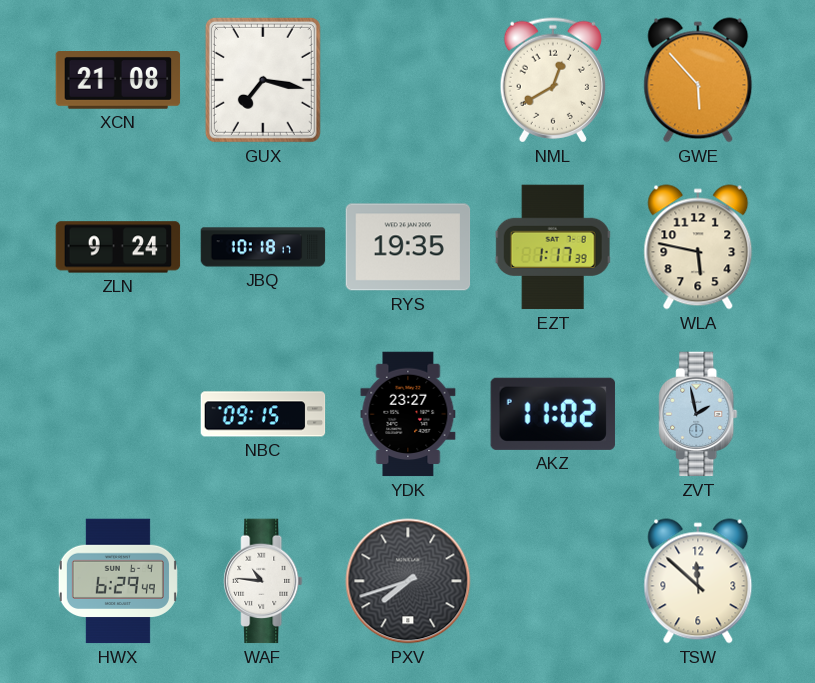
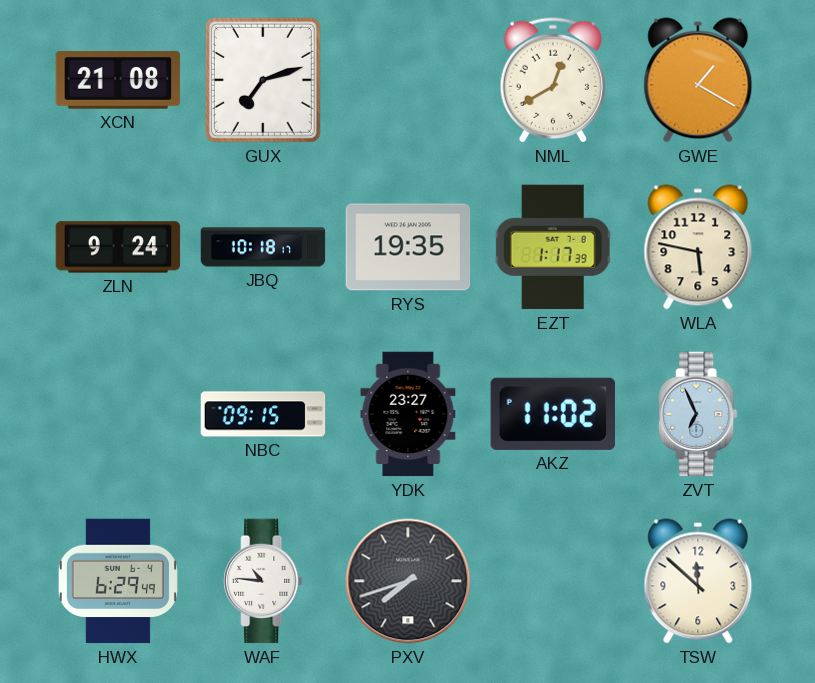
GUX: 7:17 -> 7:12
GWE: 5:53 -> 1:20
ZVT: 1:58 -> 6:56
